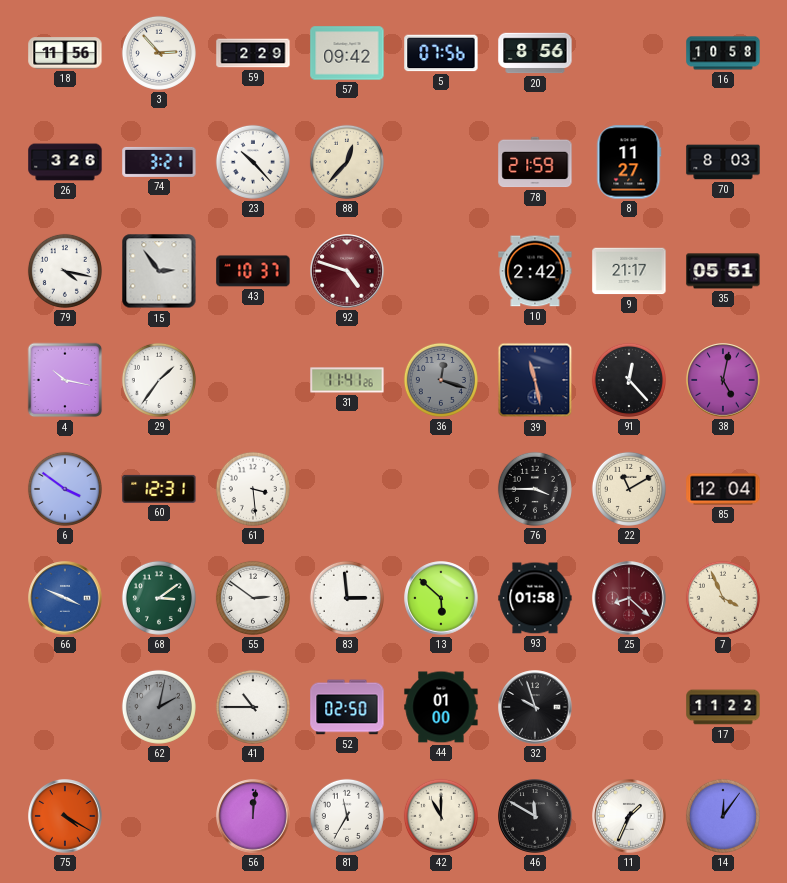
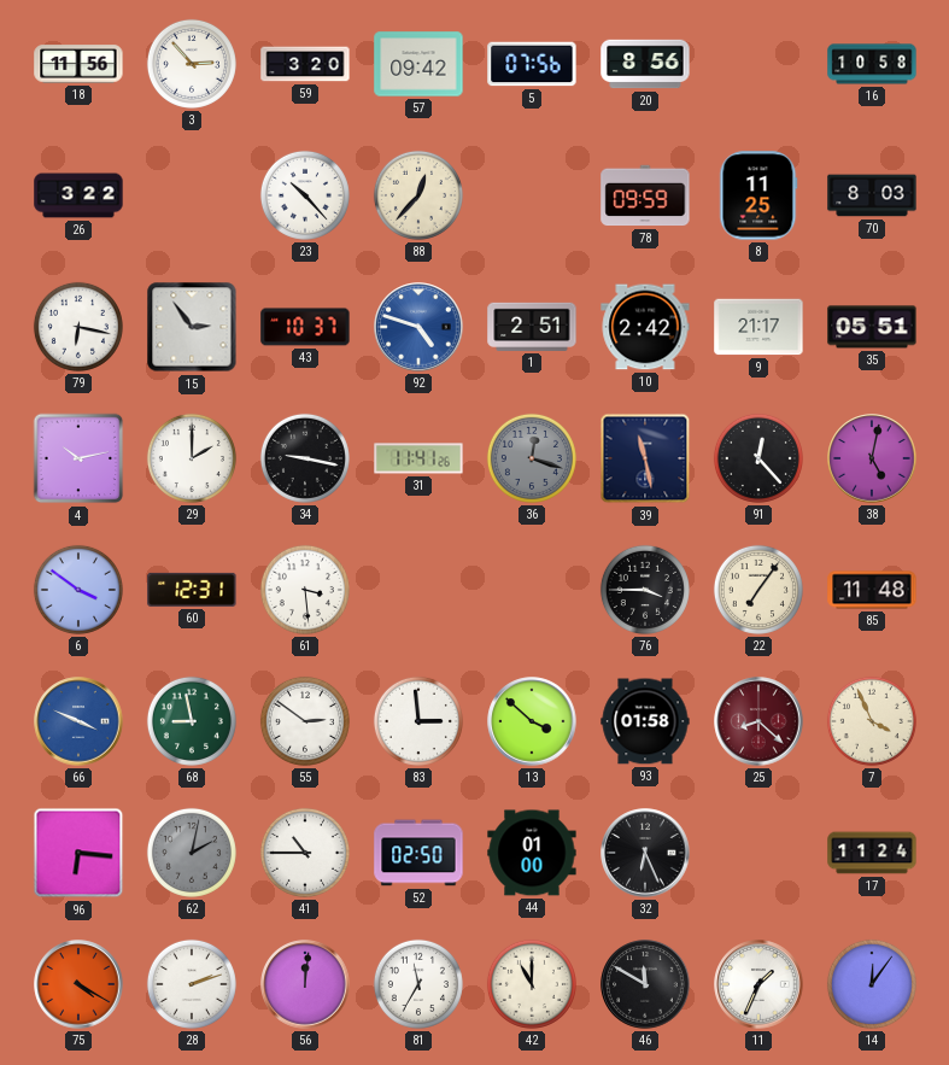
59: 2:29 -> 3:20
26: 3:26 -> 3:22
74: 3:21 -> none
78: 21:59 -> 09:59
8: 11:27 -> 11:25
79: 4:17 -> 6:17
92 dial: burgundy -> blue
1: none -> 2:51
4: 10:17 -> 10:13
29: 1:36 -> 2:00
34: none -> 9:17
22: 11:10 -> 7:06
85: 12:04 -> 11:48
68: 3:09 -> 8:58
13: 5:52 -> 3:52
96: none -> 6:16
32: 9:57 -> 6:26
17: 11:22 -> 11:24
28: none -> 2:12
